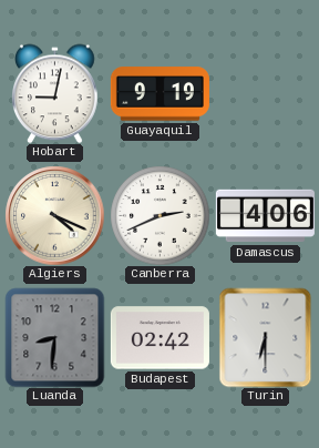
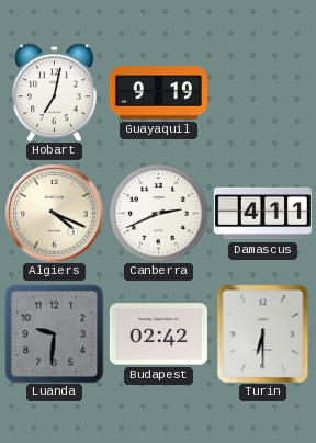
Hobart: 9:02 -> 7:02
Damascus: 4:06 -> 4:11
Luanda: 8:31 -> 9:31
